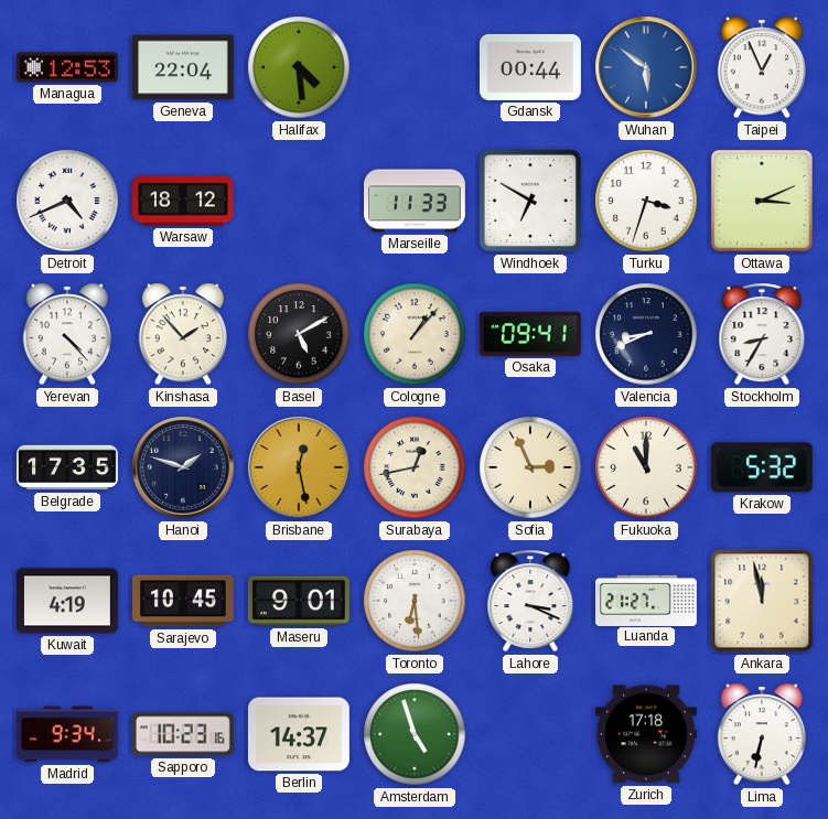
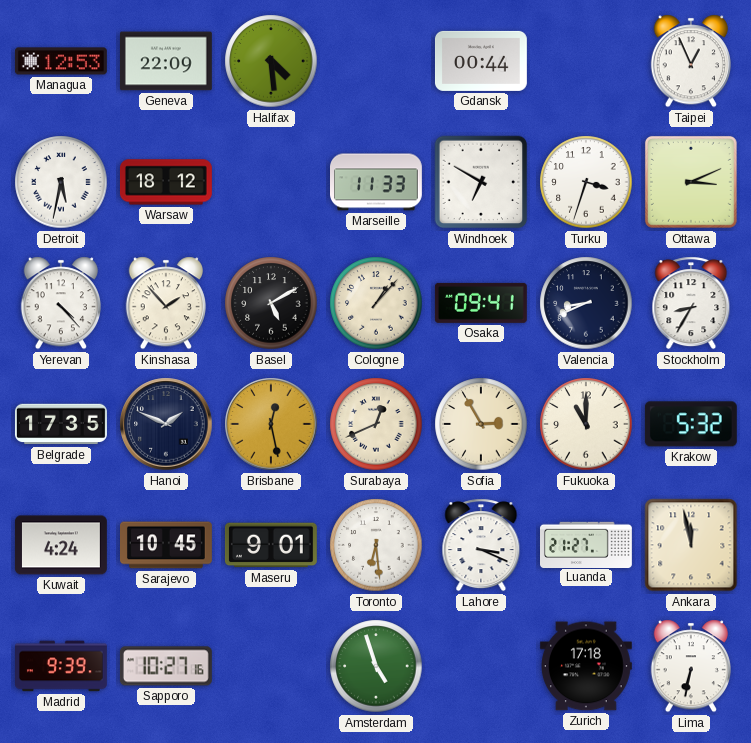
Geneva: 22:04 -> 22:09
Wuhan: 5:51 -> none
Detroit: 4:41 -> 5:32
Hanoi: 1:48 -> 1:49
Surabaya: 12:43 -> 12:41
Sofia: 2:56 -> 2:55
Kuwait: 4:19 -> 4:24
Madrid: 9:34 -> 9:39
Sapporo: 10:23 -> 10:27
Berlin: 14:37 -> none
